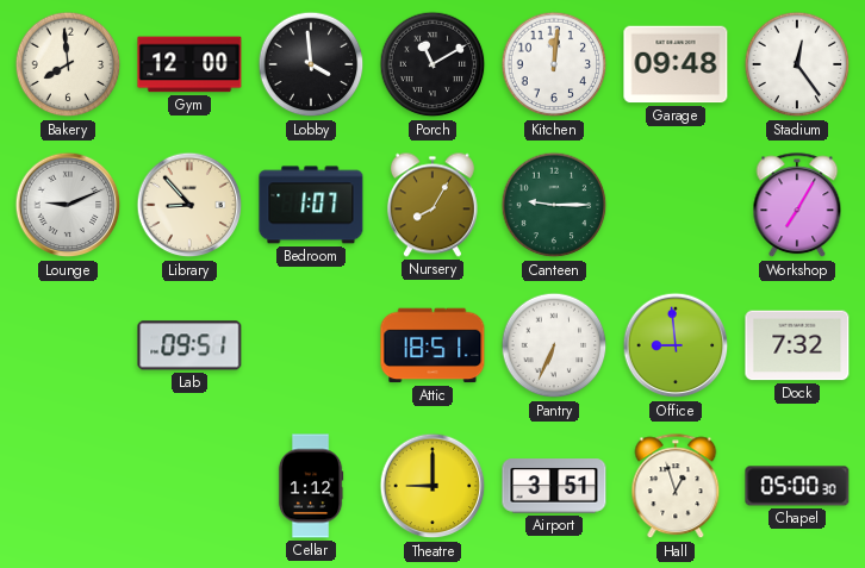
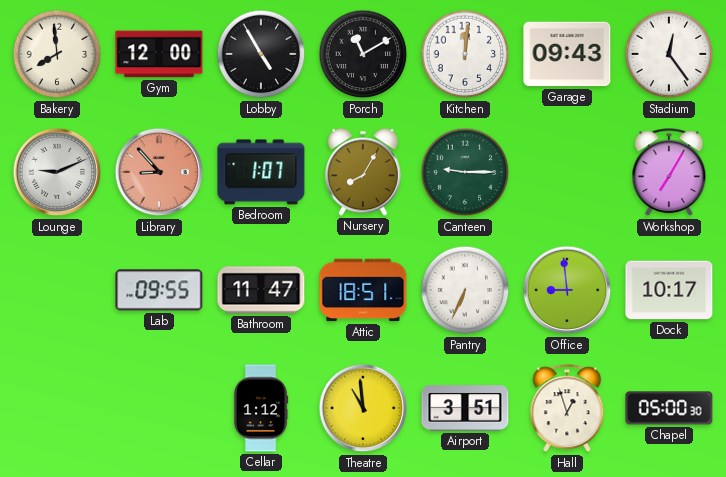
Lobby: 3:59 -> 4:55
Garage: 09:48 -> 09:43
Library dial: cream -> salmon
Lab: 09:51 -> 09:55
Bathroom: none -> 11:47
Dock: 7:32 -> 10:17
Theatre: 9:00 -> 10:59
